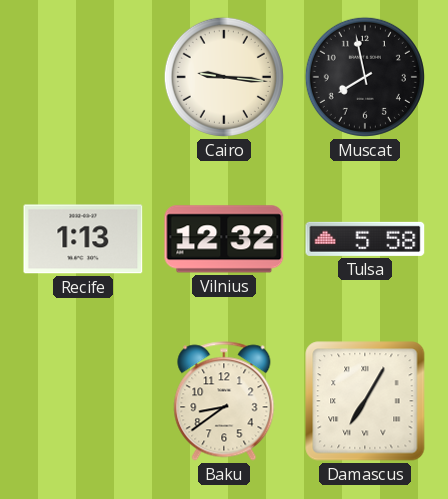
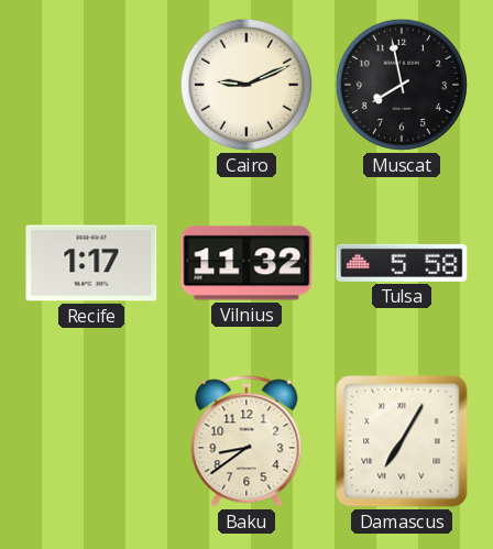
Cairo: 9:16 -> 9:11
Recife: 1:13 -> 1:17
Vilnius: 12:32 -> 11:32
